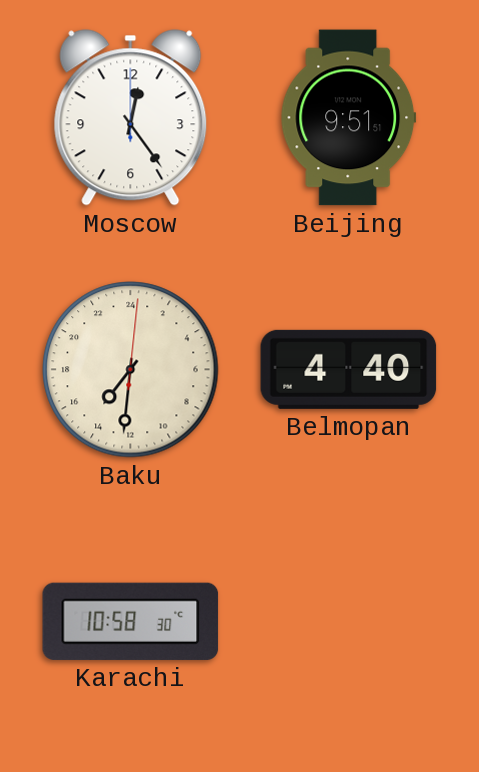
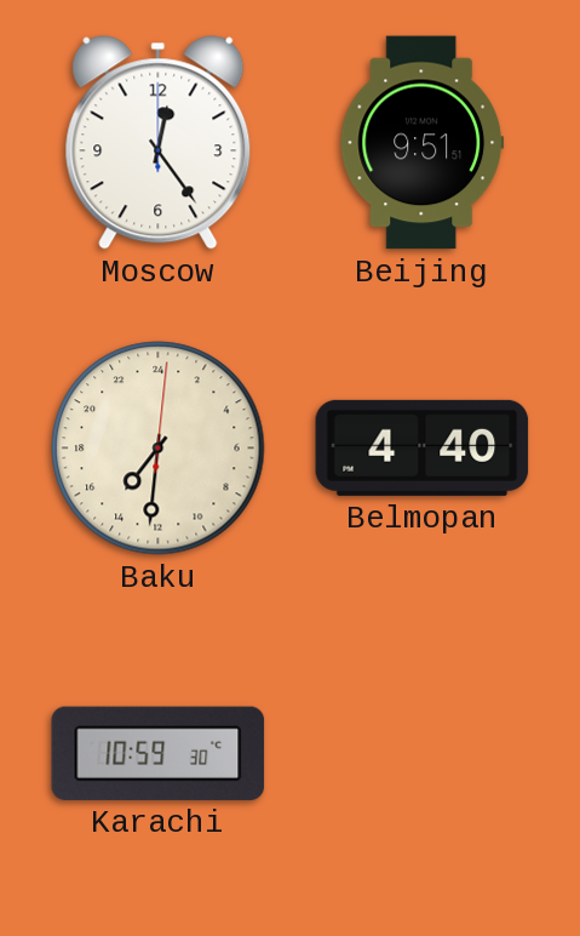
Karachi: 10:58 -> 10:59
